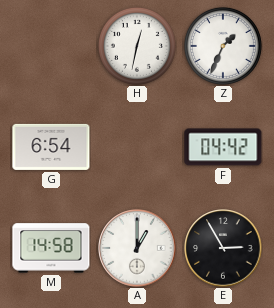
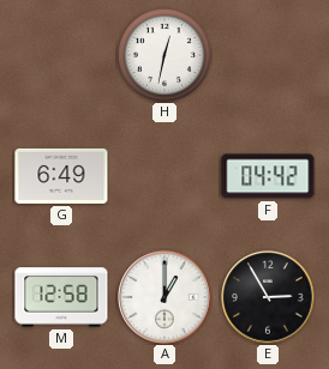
Z: 1:34 -> none
G: 6:54 -> 6:49
M: 14:58 -> 12:58
